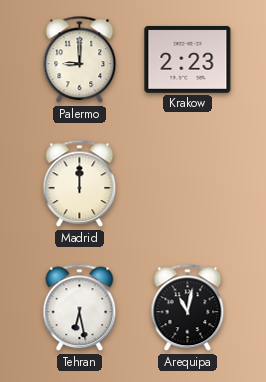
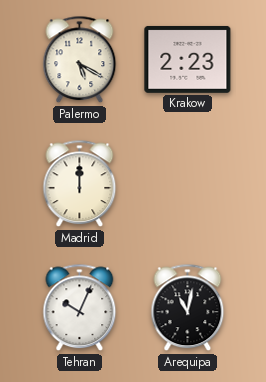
Palermo: 9:00 -> 5:20
Tehran: 6:28 -> 10:04
